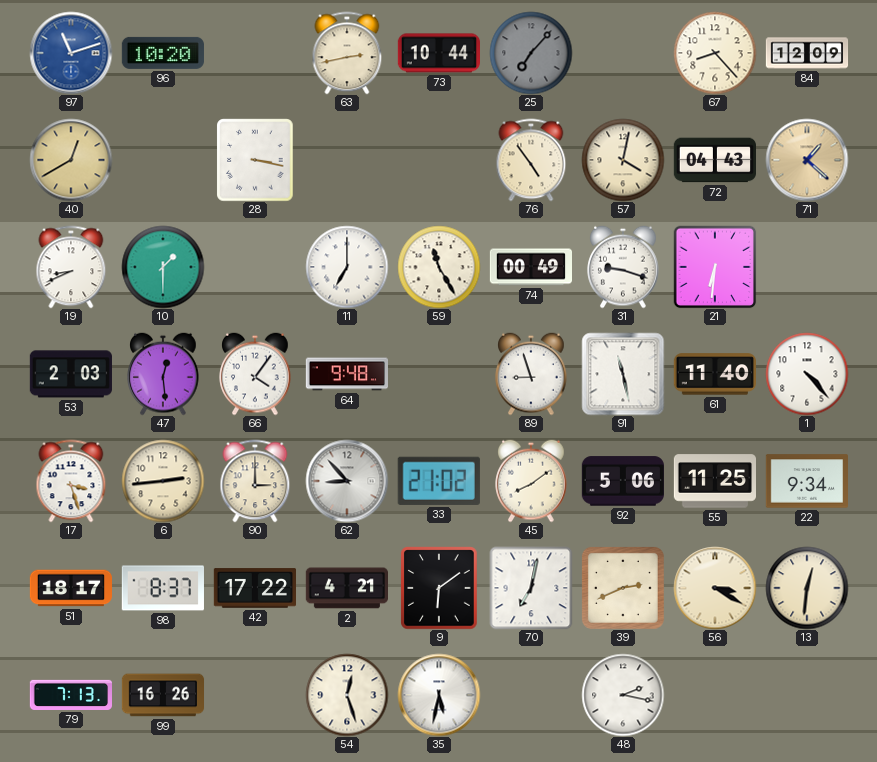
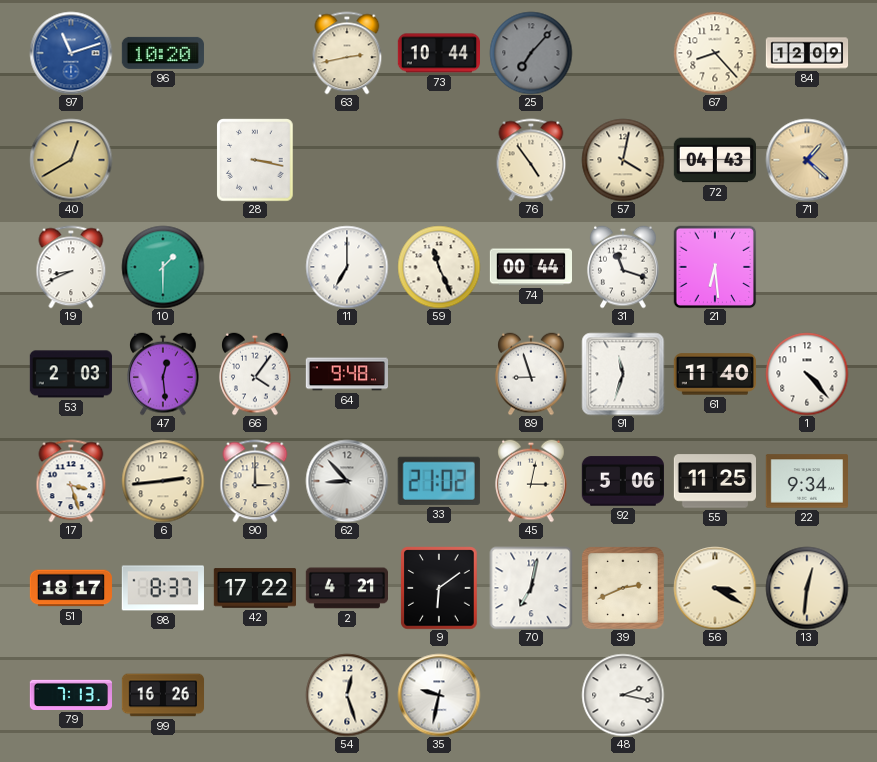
59: 11:25 -> 11:26
74: 00:49 -> 00:44
31: 9:18 -> 11:18
21: 6:31 -> 6:29
91: 11:28 -> 11:33
45: 8:09 -> 3:02
35: 5:32 -> 9:32
